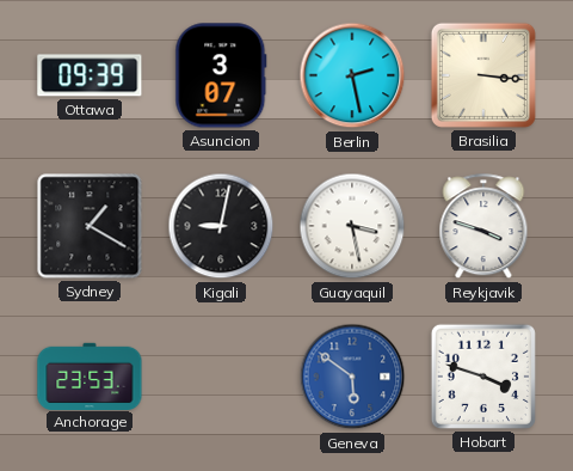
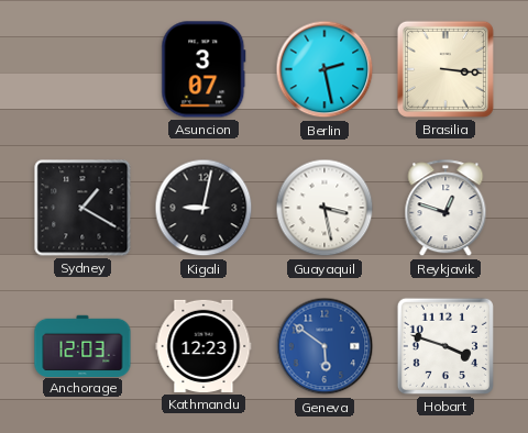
Ottawa: 09:39 -> none
Reykjavik: 3:48 -> 12:48
Anchorage: 23:53 -> 12:03
Kathmandu: none -> 12:23
